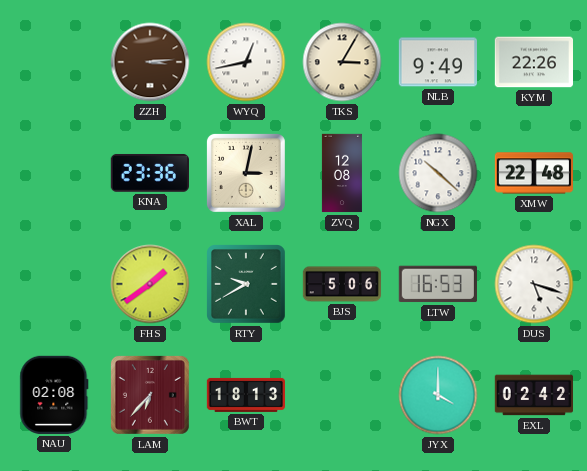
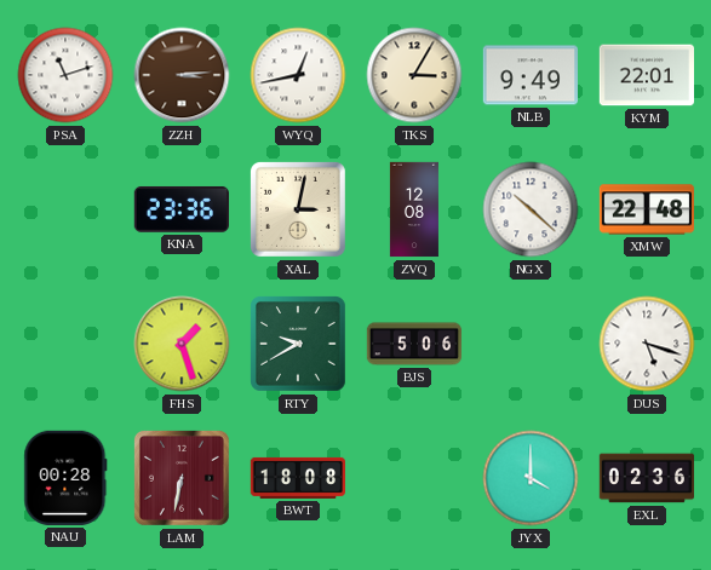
PSA: none -> 11:12
KYM: 22:26 -> 22:01
FHS: 1:39 -> 1:27
LTW: 16:53 -> none
NAU: 02:08 -> 00:28
LAM: 6:37 -> 6:32
BWT: 18:13 -> 18:08
EXL: 02:42 -> 02:36
